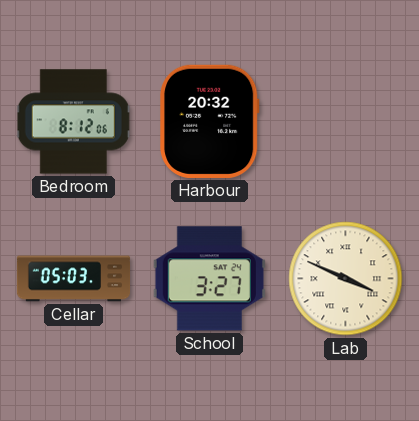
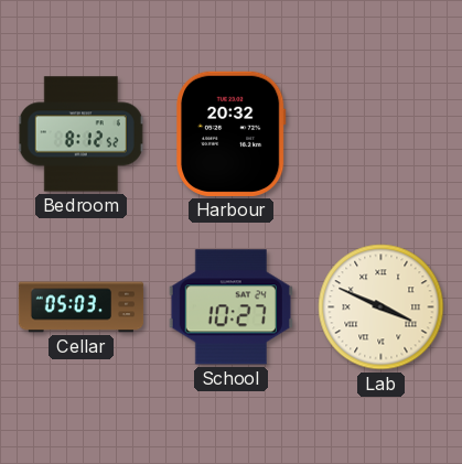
Bedroom: 8:12:06 -> 8:12:52
School: 3:27 -> 10:27
